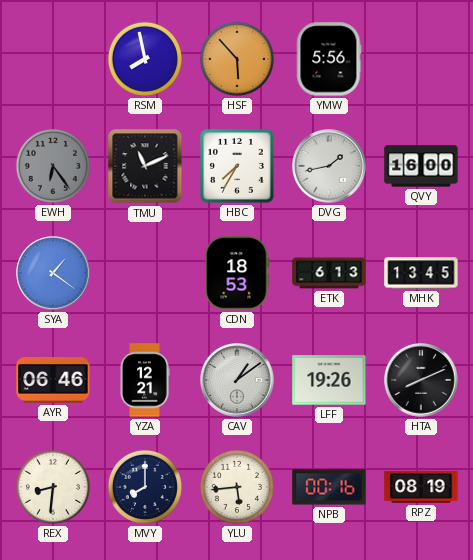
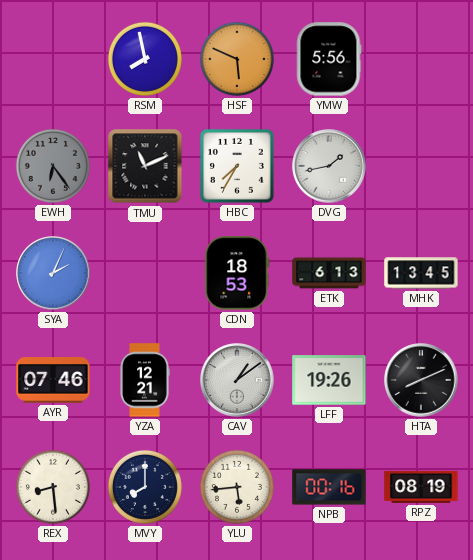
HSF: 5:53 -> 5:49
QVY: 16:00 -> none
SYA: 1:21 -> 2:04
AYR: 06:46 -> 07:46
REX: 8:31 -> 8:29
